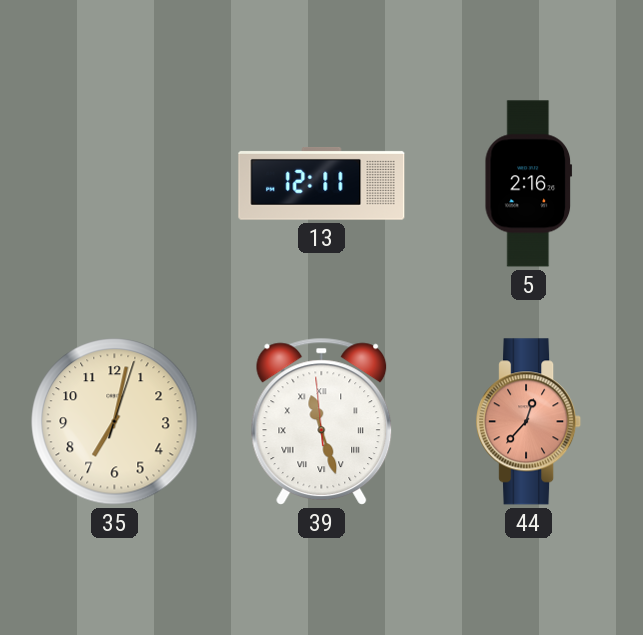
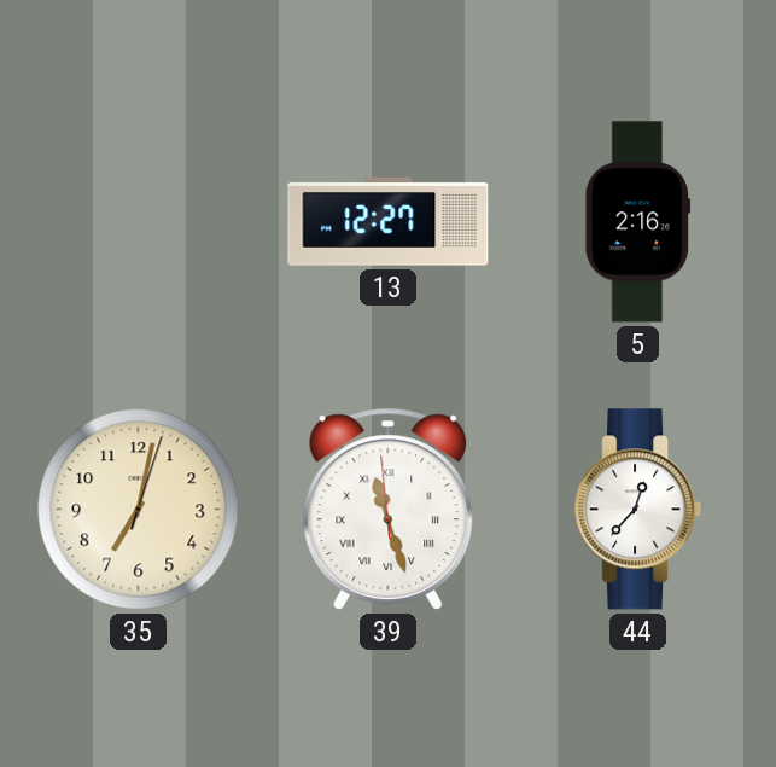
13: 12:11 -> 12:27
44 dial: salmon -> white
